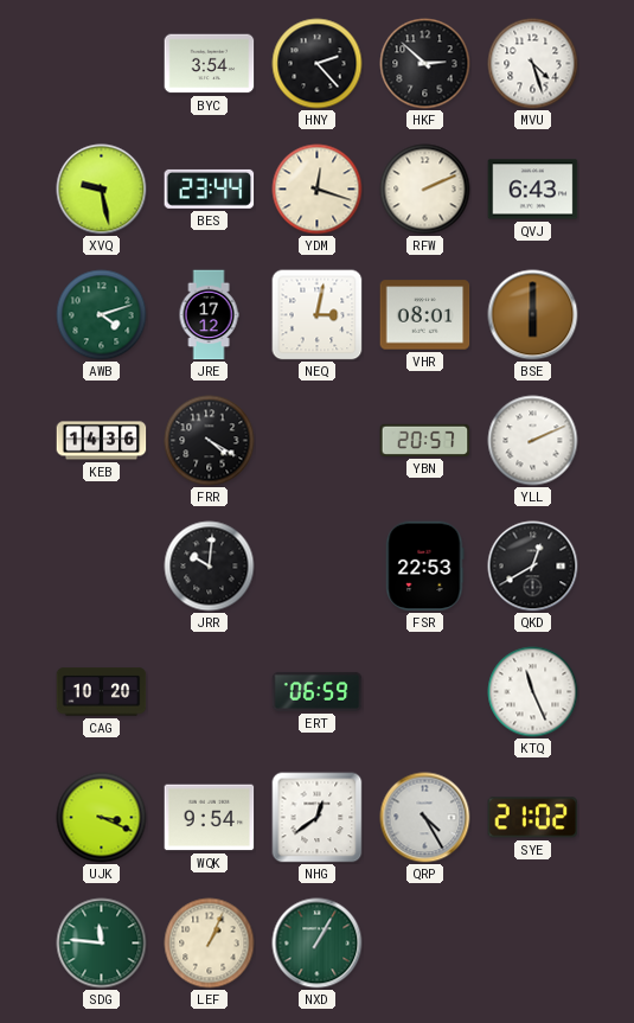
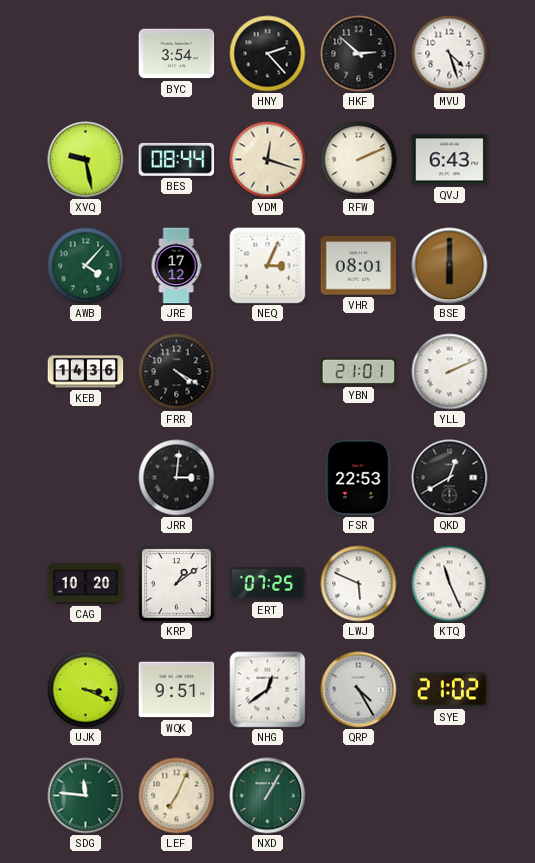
BES: 23:44 -> 08:44
AWB: 4:12 -> 4:07
NEQ: 3:02 -> 3:04
YBN: 20:57 -> 21:01
JRR: 10:01 -> 3:01
KRP: none -> 1:09
ERT: 06:59 -> 07:25
LWJ: none -> 5:49
WQK: 9:54 -> 9:51
LEF: 1:04 -> 7:04
